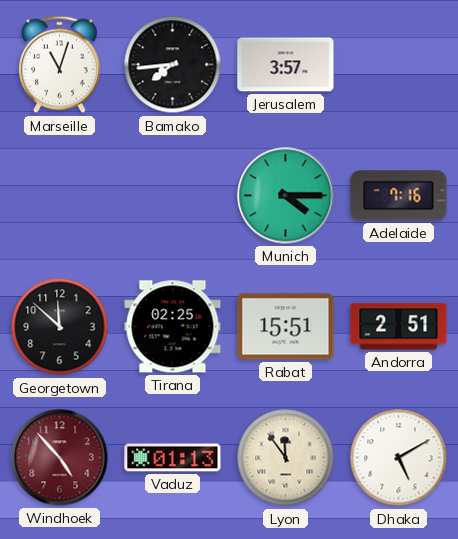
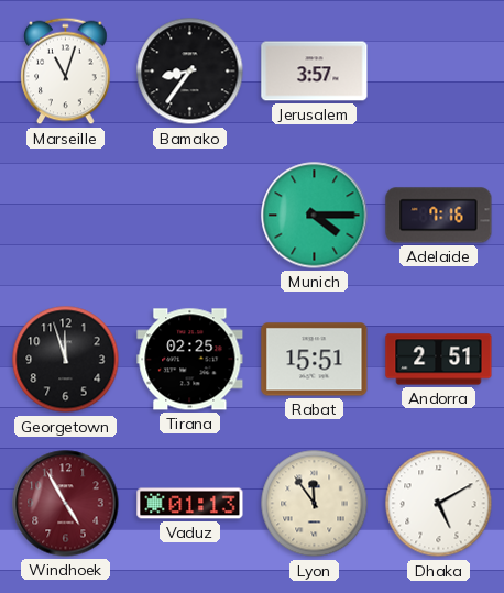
Bamako: 7:44 -> 8:36
Georgetown: 11:52 -> 11:57
Windhoek: 4:53 -> 4:55
